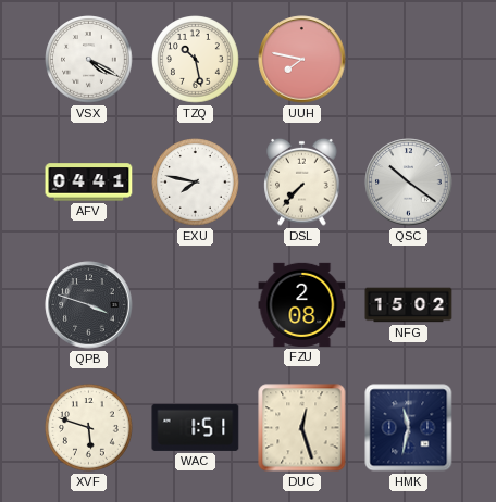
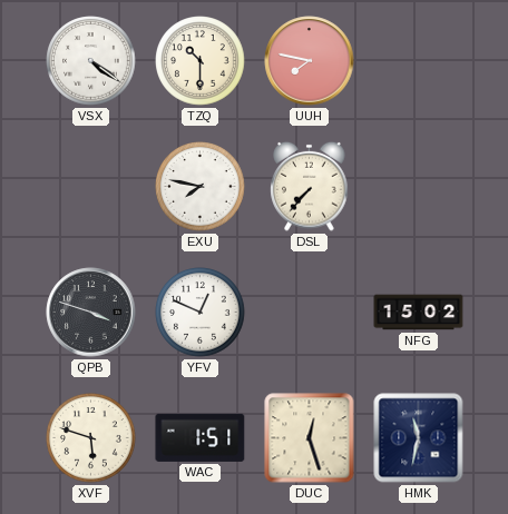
VSX: 4:20 -> 4:21
TZQ: 10:28 -> 10:30
AFV: 04:41 -> none
QSC: 10:21 -> none
YFV: none -> 12:49
FZU: 2:08 -> none
